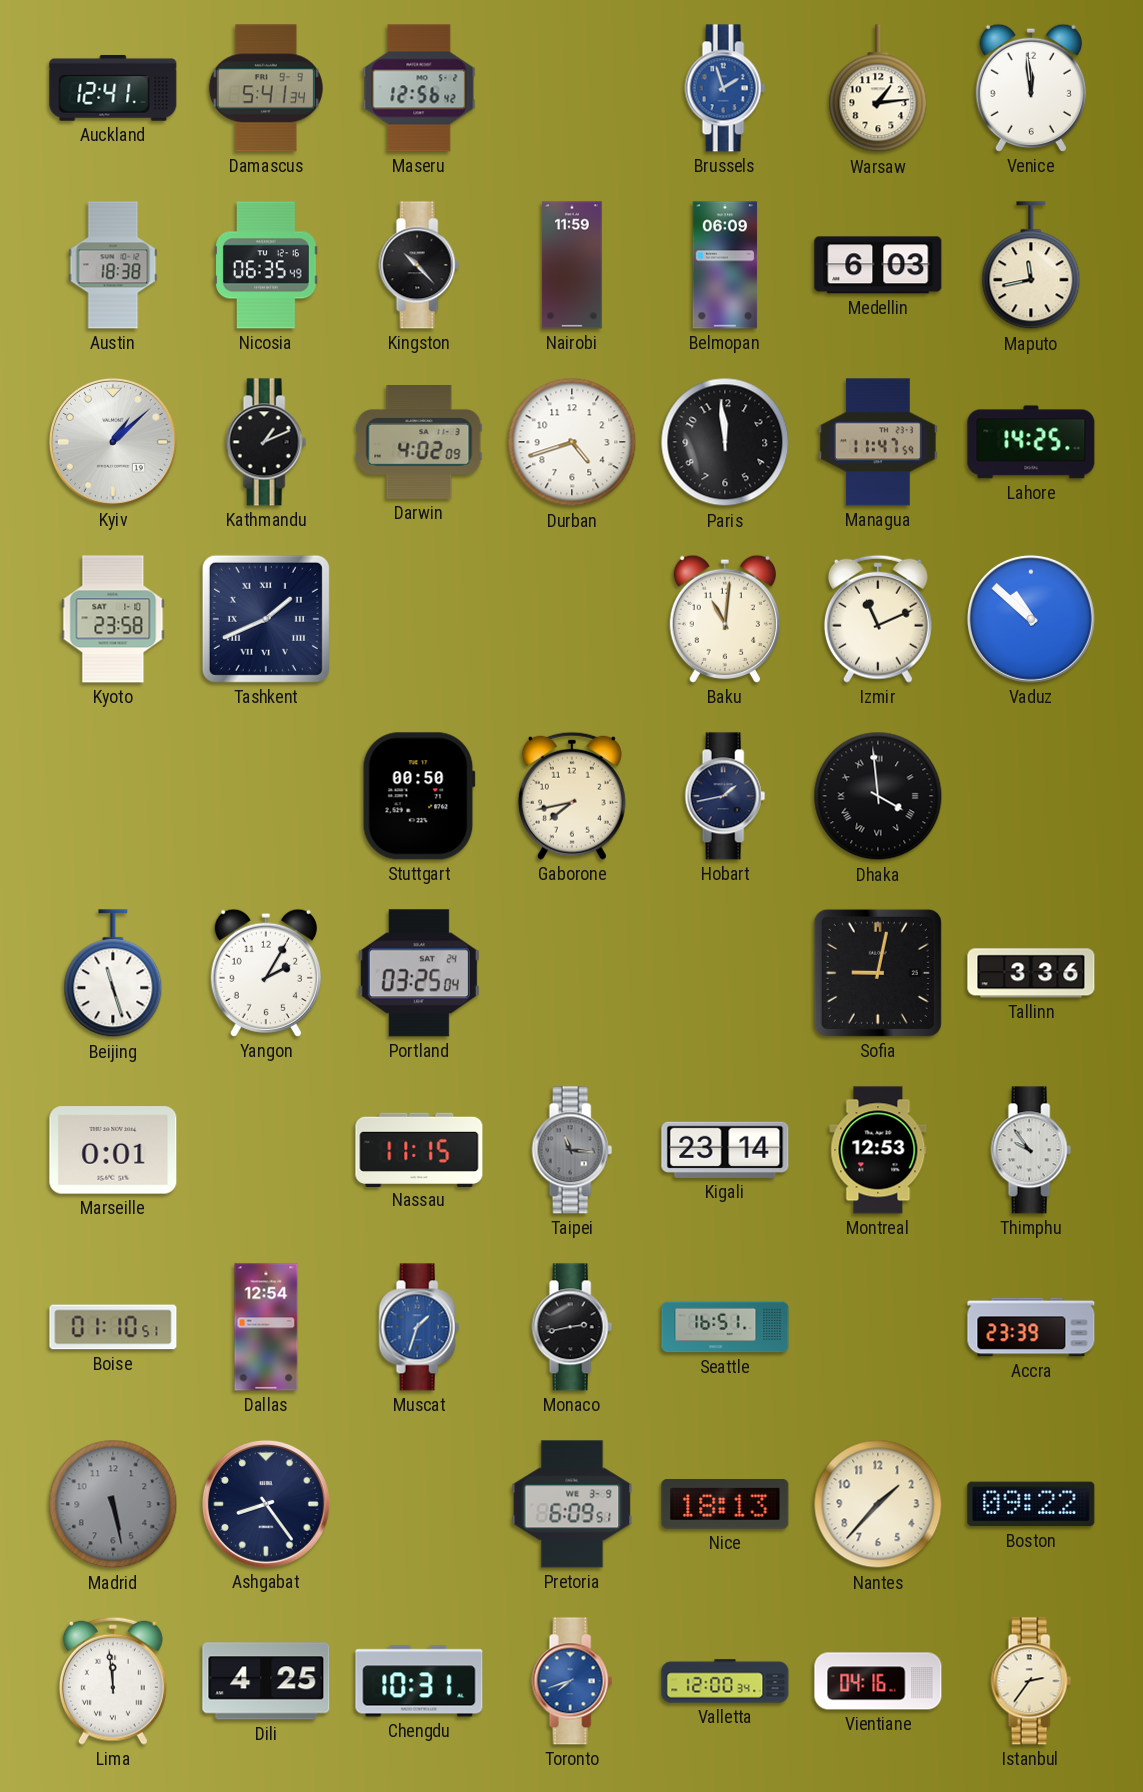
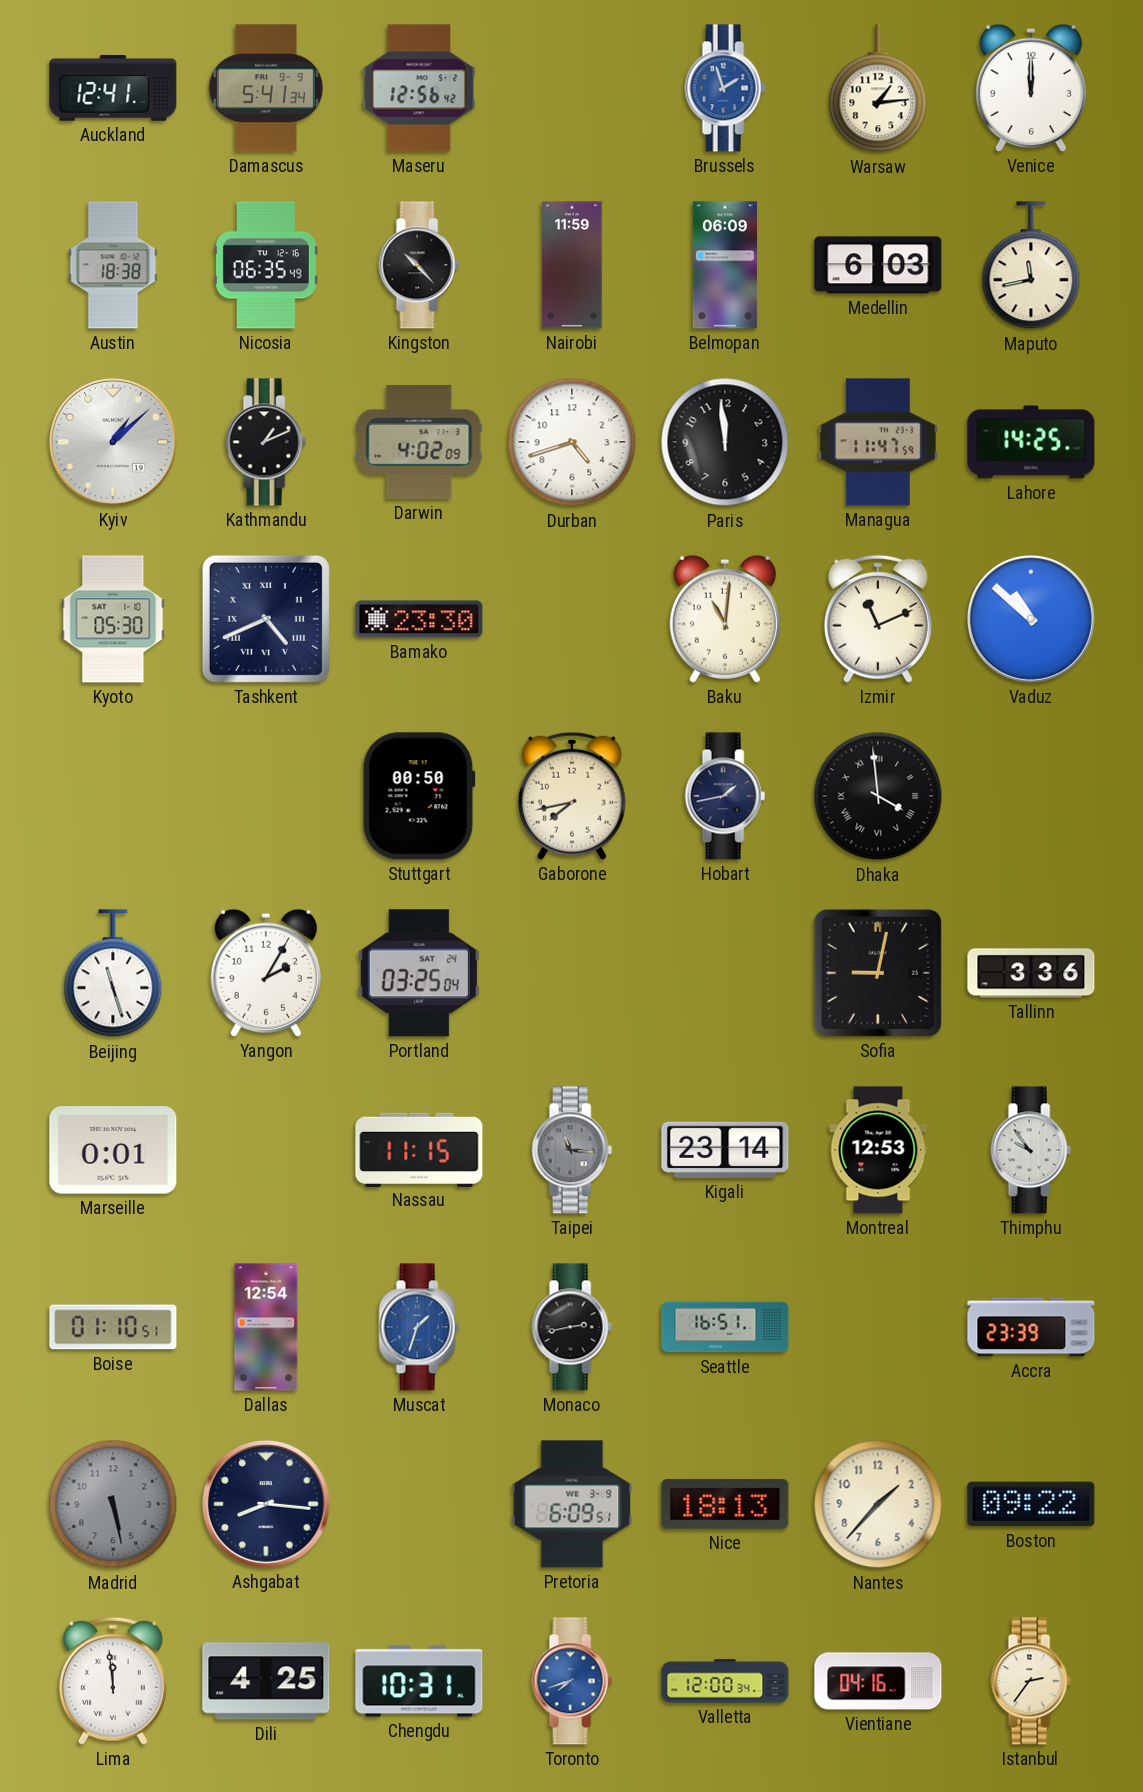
Venice: 11:59 -> 12:00
Kyoto: 23:58 -> 05:30
Tashkent: 1:41 -> 4:41
Bamako: none -> 23:30
Ashgabat: 8:24 -> 8:16
